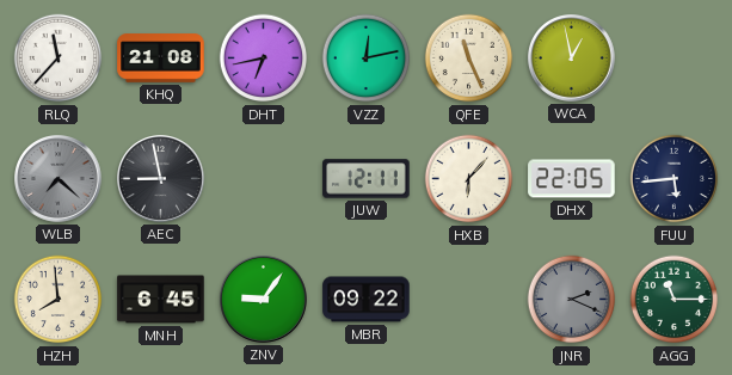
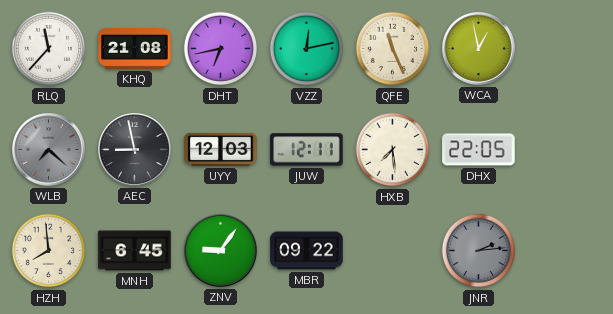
UYY: none -> 12:03
HXB: 6:07 -> 7:29
FUU: 5:44 -> none
JNR: 2:19 -> 2:14
AGG: 11:15 -> none
